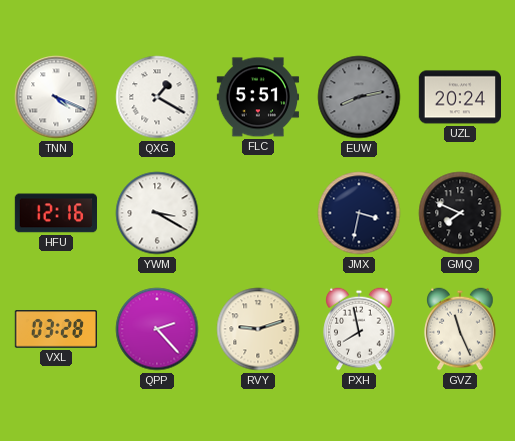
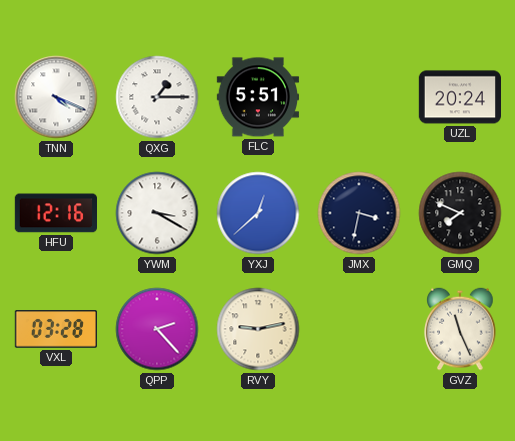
QXG: 1:20 -> 1:15
EUW: 8:13 -> none
YXJ: none -> 12:38
RVY: 9:12 -> 9:13
PXH: 7:58 -> none
